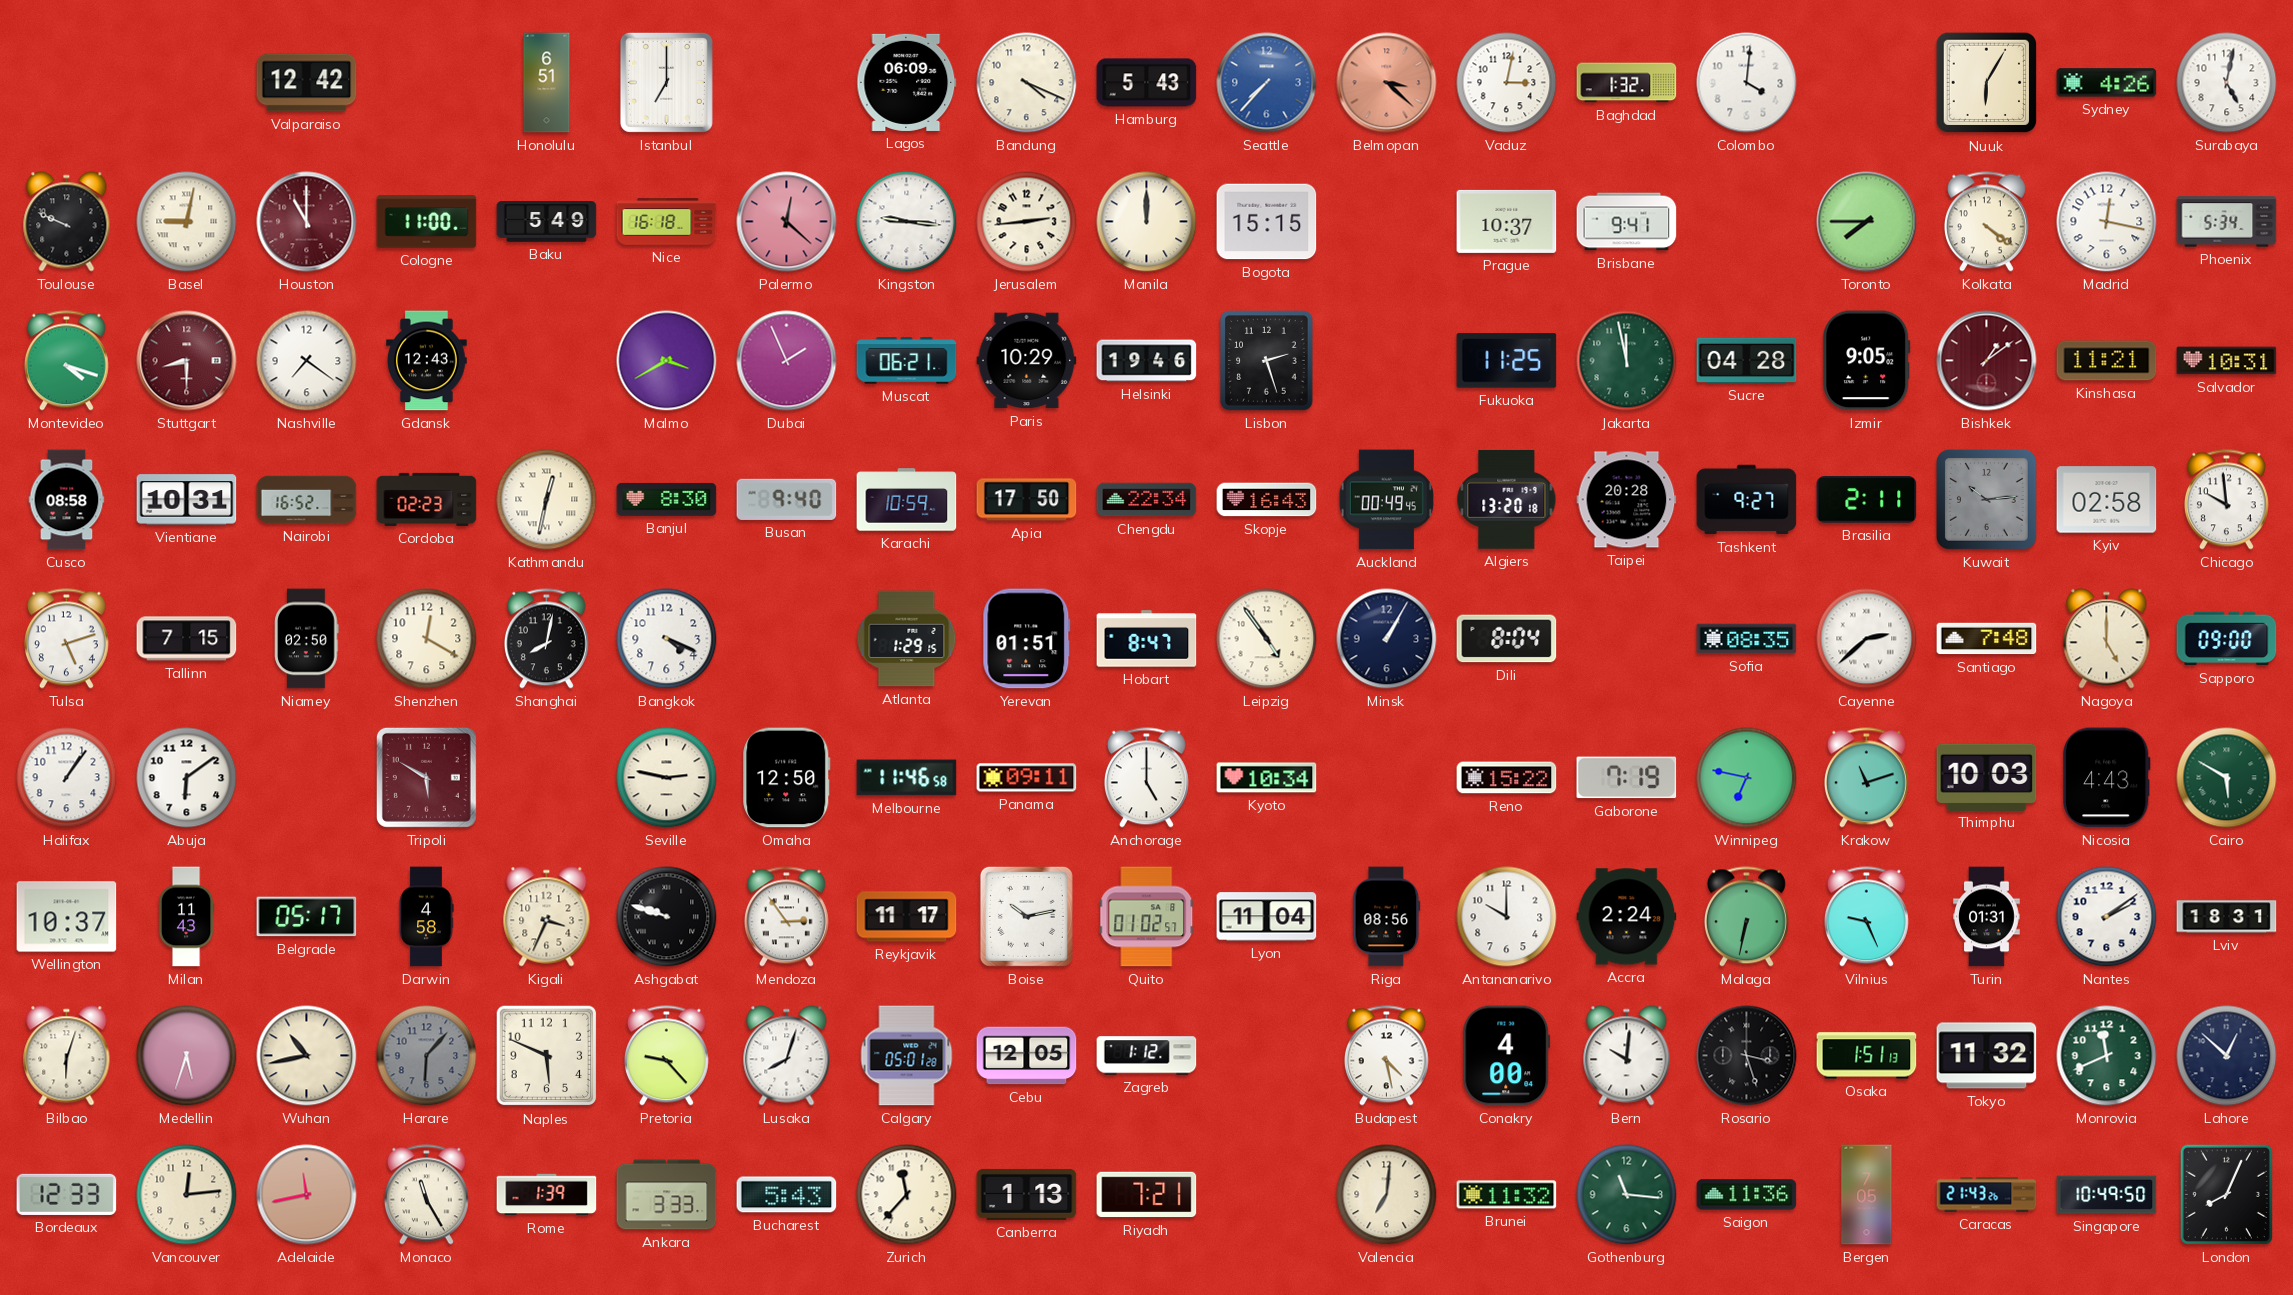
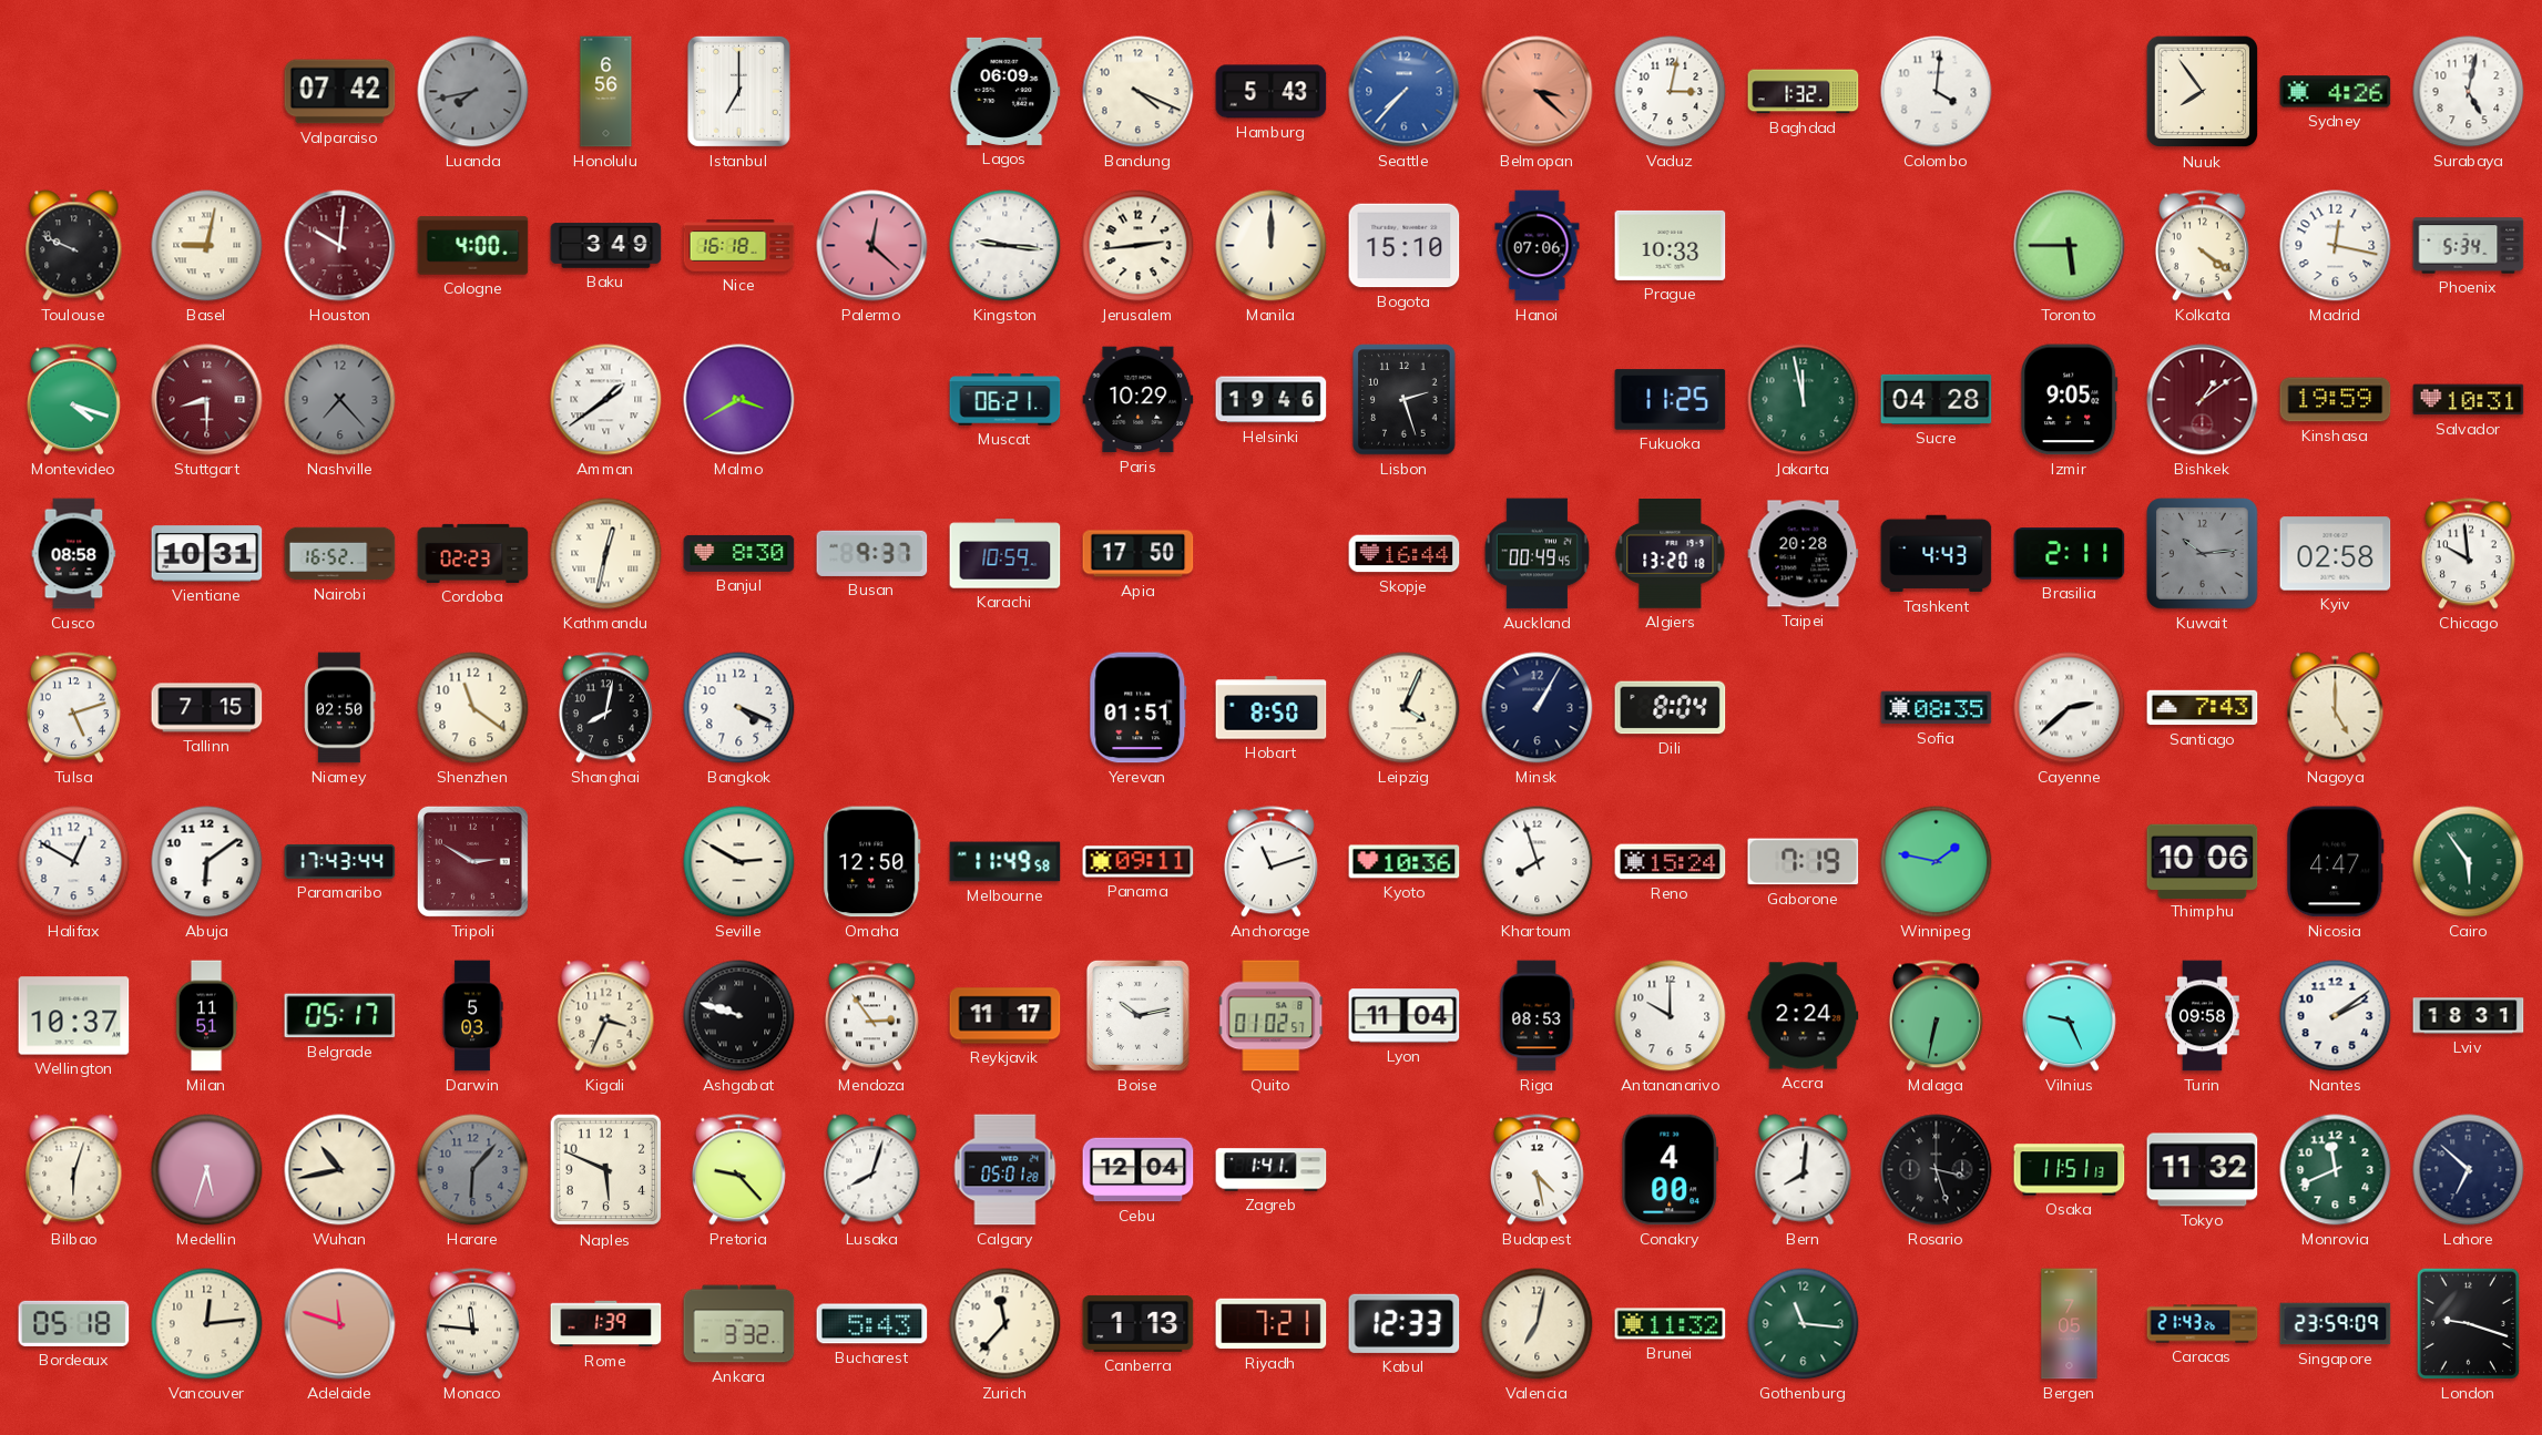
Valparaiso: 12:42 -> 07:42
Luanda: none -> 7:43
Honolulu: 6:51 -> 6:56
Nuuk: 6:05 -> 7:54
Houston: 11:00 -> 10:01
Cologne: 11:00 -> 4:00
Baku: 5:49 -> 3:49
Bogota: 15:15 -> 15:10
Hanoi: none -> 07:06
Prague: 10:37 -> 10:33
Brisbane: 9:41 -> none
Toronto: 7:45 -> 5:45
Nashville: 7:21 -> 7:23
Nashville dial: white -> grey
Gdansk: 12:43 -> none
Amman: none -> 1:39
Dubai: 1:56 -> none
Kinshasa: 11:21 -> 19:59
Busan: 9:40 -> 9:37
Chengdu: 22:34 -> none
Skopje: 16:43 -> 16:44
Tashkent: 9:27 -> 4:43
Shenzhen: 12:20 -> 11:21
Atlanta: 1:29 -> none
Hobart: 8:47 -> 8:50
Leipzig: 4:54 -> 4:04
Santiago: 7:48 -> 7:43
Sapporo: 09:00 -> none
Halifax: 1:06 -> 12:50
Paramaribo: none -> 17:43
Tripoli: 5:50 -> 2:50
Seville: 2:47 -> 2:50
Melbourne: 11:46 -> 11:49
Anchorage: 5:00 -> 11:12
Kyoto: 10:34 -> 10:36
Khartoum: none -> 7:57
Reno: 15:22 -> 15:24
Winnipeg: 6:47 -> 1:47
Krakow: 11:12 -> none
Thimphu: 10:03 -> 10:06
Nicosia: 4:43 -> 4:47
Cairo: 5:50 -> 5:54
Milan: 11:43 -> 11:51
Darwin: 4:58 -> 5:03
Riga: 08:56 -> 08:53
Turin: 01:31 -> 09:58
Cebu: 12:05 -> 12:04
Zagreb: 1:12 -> 1:41
Bern: 10:01 -> 8:01
Osaka: 1:51 -> 11:51
Lahore: 12:52 -> 6:52
Bordeaux: 12:33 -> 05:18
Adelaide: 11:43 -> 11:48
Monaco: 11:25 -> 11:46
Ankara: 3:33 -> 3:32
Kabul: none -> 12:33
Valencia: 7:01 -> 7:02
Saigon: 11:36 -> none
Singapore: 10:49 -> 23:59
London: 8:04 -> 9:18
